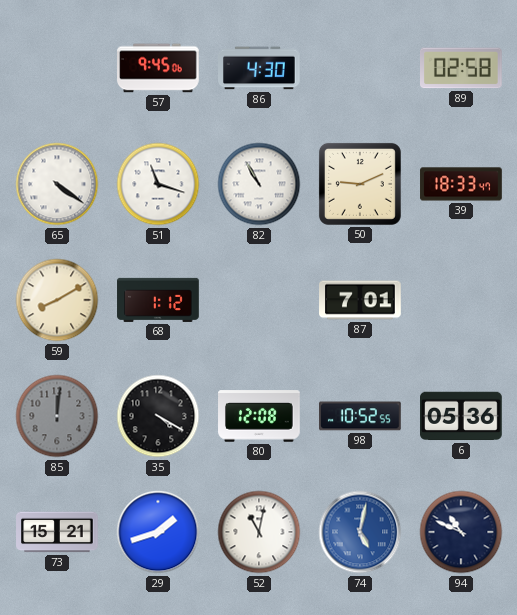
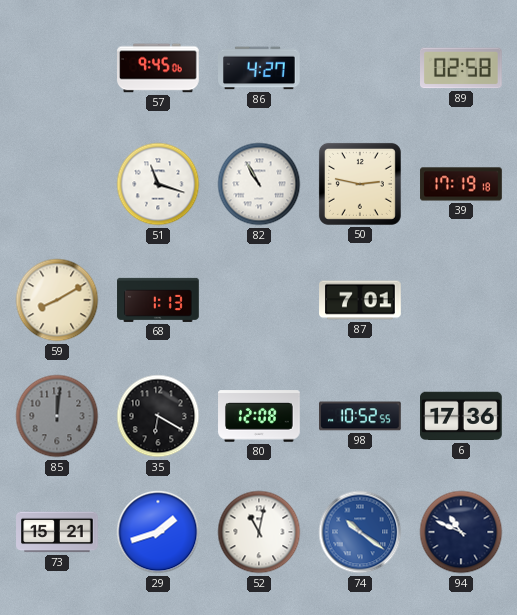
86: 4:30 -> 4:27
65: 4:21 -> none
50: 9:11 -> 2:47
39: 18:33 -> 17:19
68: 1:12 -> 1:13
35: 4:20 -> 6:20
6: 05:36 -> 17:36
74: 5:02 -> 10:21
